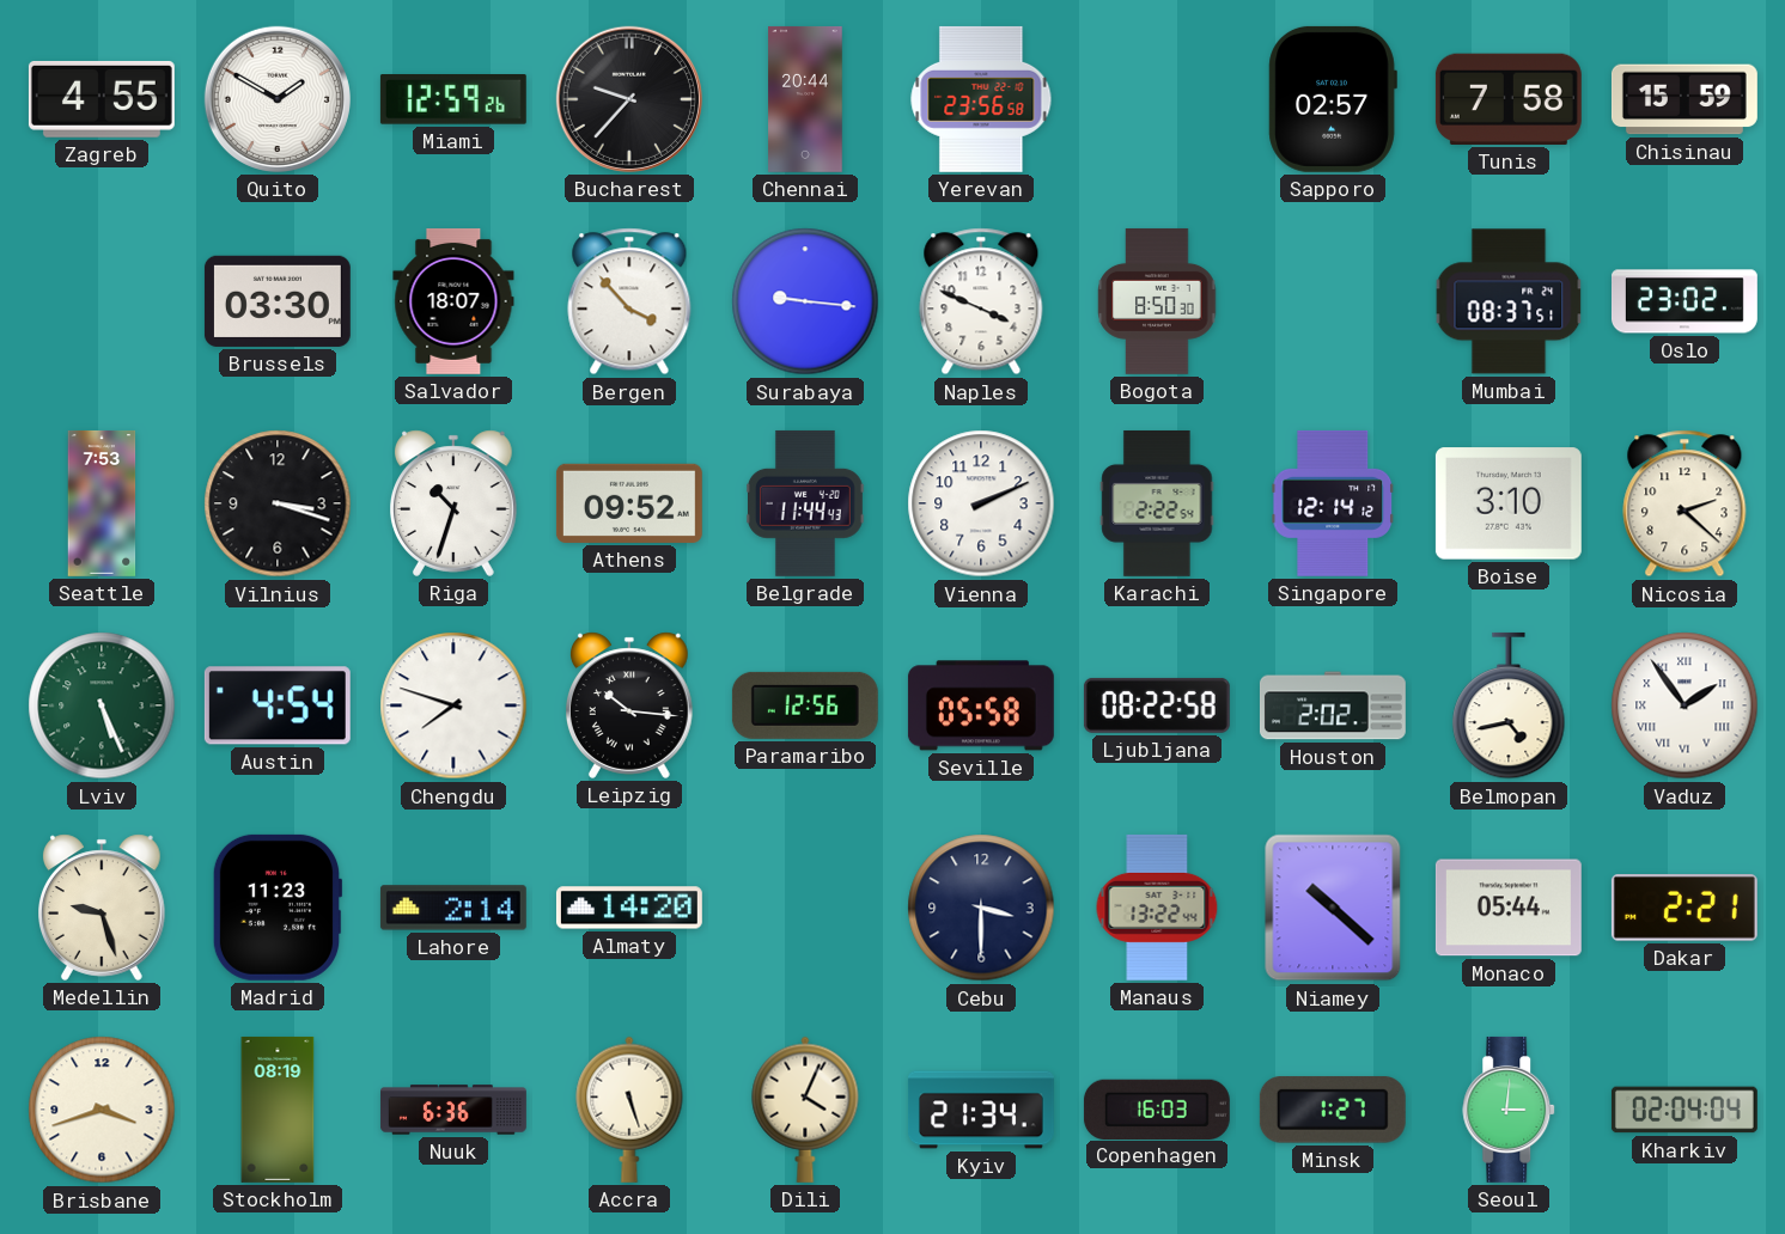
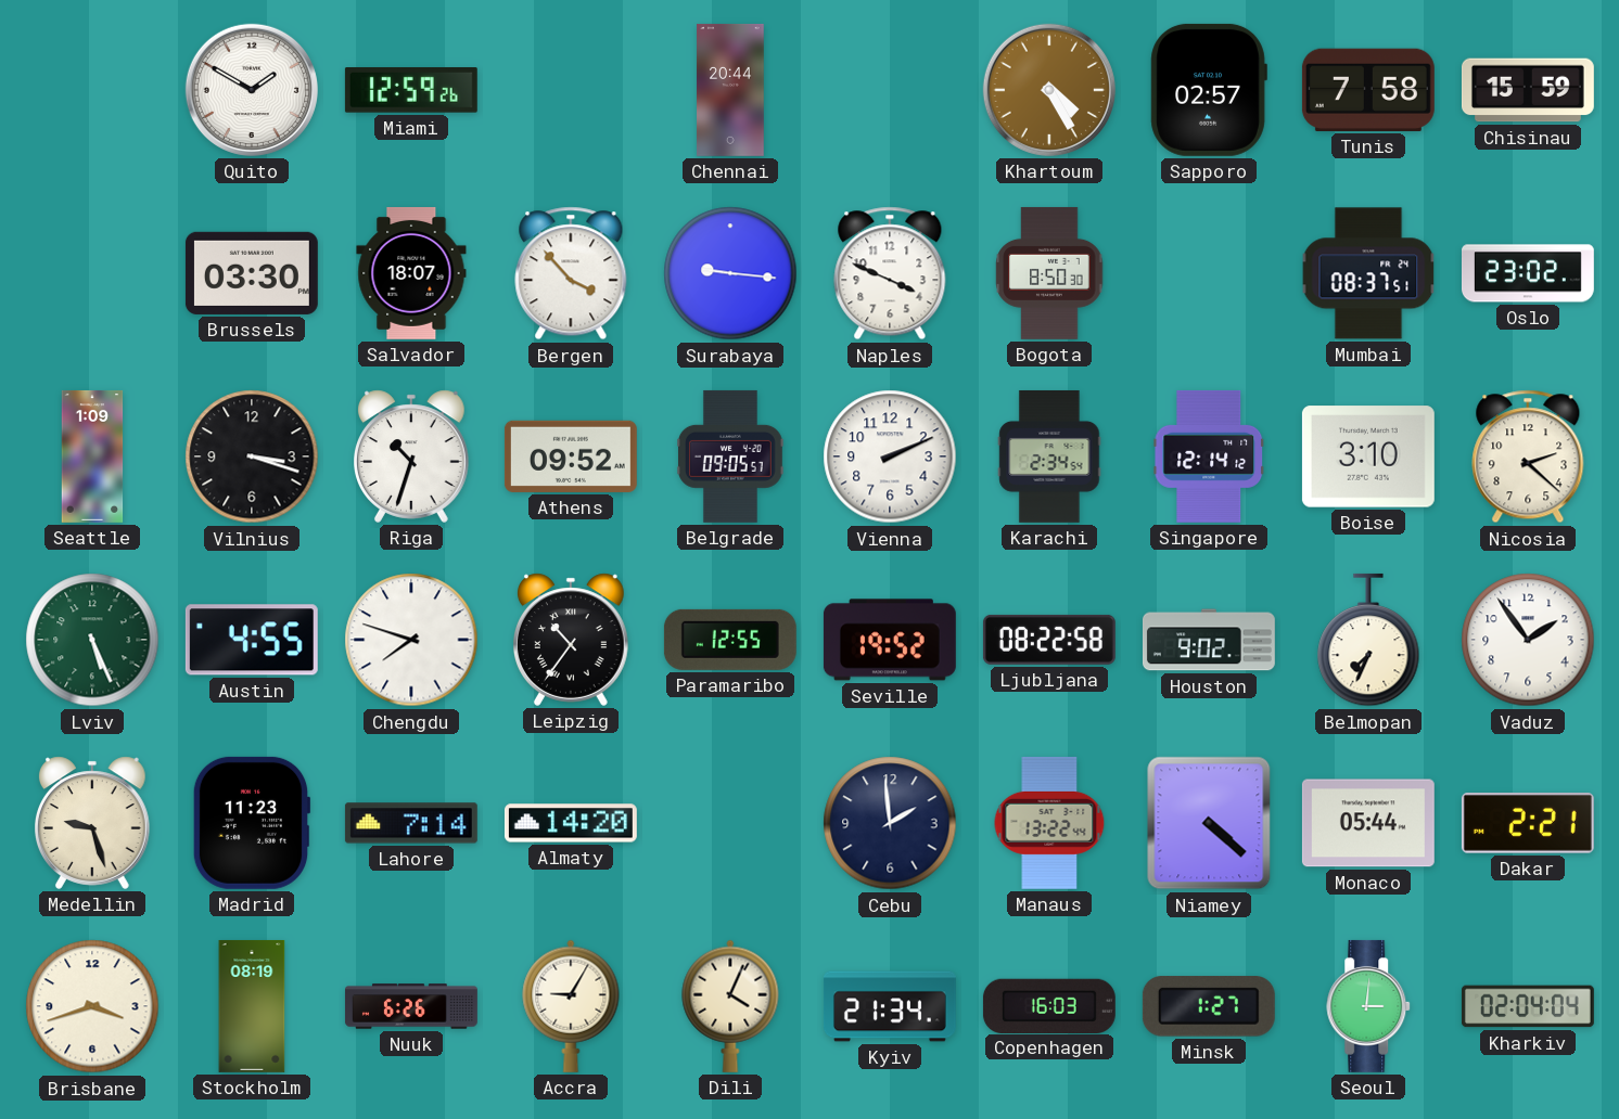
Zagreb: 4:55 -> none
Bucharest: 9:37 -> none
Yerevan: 23:56 -> none
Khartoum: none -> 4:25
Seattle: 7:53 -> 1:09
Belgrade: 11:44 -> 09:05
Karachi: 2:22 -> 2:34
Austin: 4:54 -> 4:55
Leipzig: 10:16 -> 10:36
Paramaribo: 12:56 -> 12:55
Seville: 05:58 -> 19:52
Houston: 2:02 -> 9:02
Belmopan: 4:43 -> 7:34
Vaduz numerals: Roman -> Arabic
Lahore: 2:14 -> 7:14
Cebu: 3:30 -> 1:59
Niamey: 10:22 -> 4:22
Nuuk: 6:36 -> 6:26
Accra: 5:27 -> 9:05
